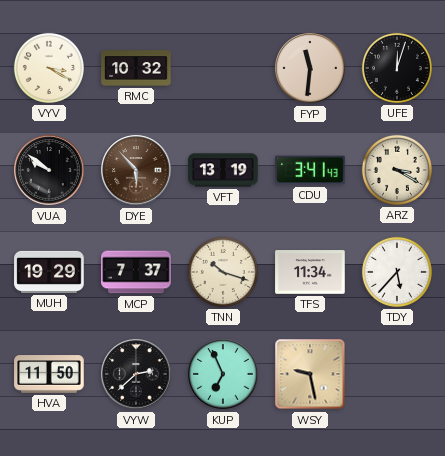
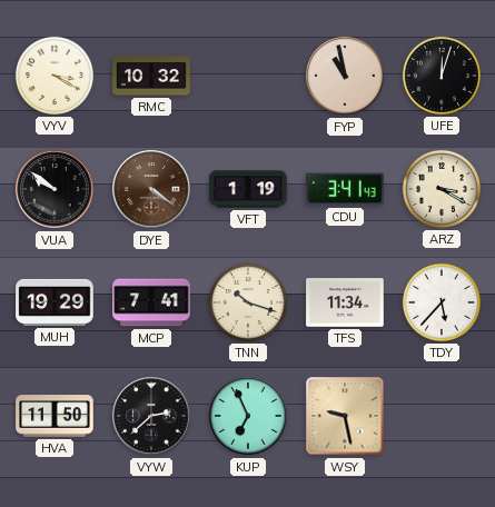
FYP: 11:31 -> 10:58
DYE: 5:53 -> 4:21
VFT: 13:19 -> 1:19
MCP: 7:37 -> 7:41
